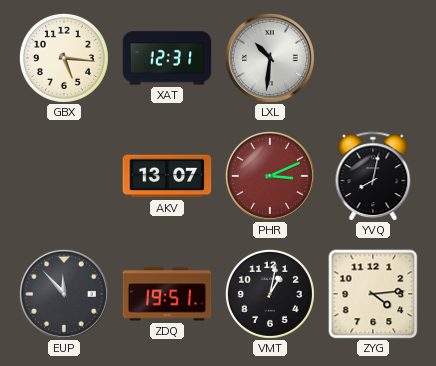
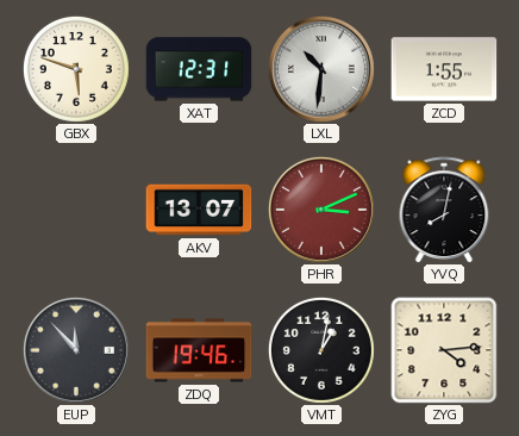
GBX: 5:16 -> 5:48
ZCD: none -> 1:55
ZDQ: 19:51 -> 19:46
